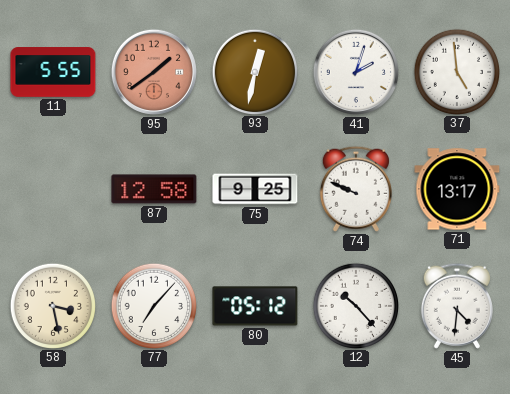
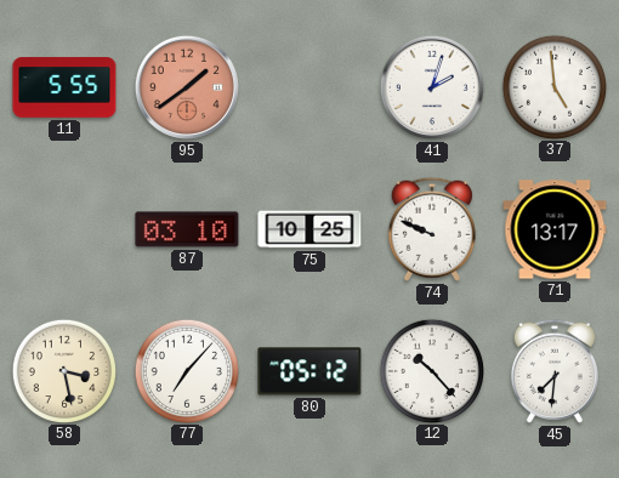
93: 12:32 -> none
87: 12:58 -> 03:10
75: 9:25 -> 10:25
45: 4:31 -> 7:31
